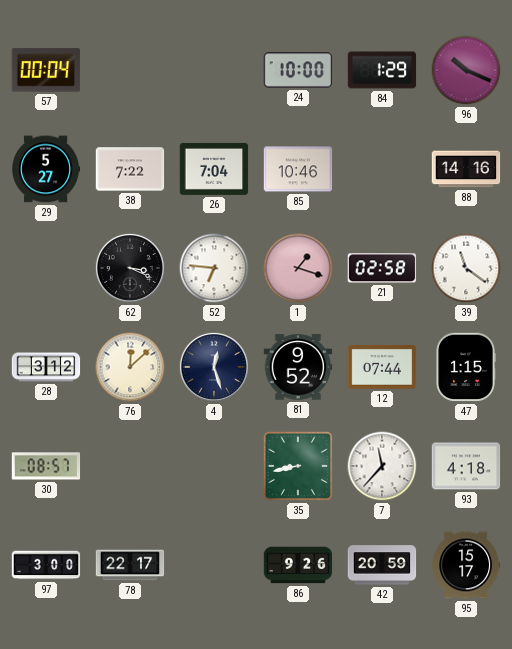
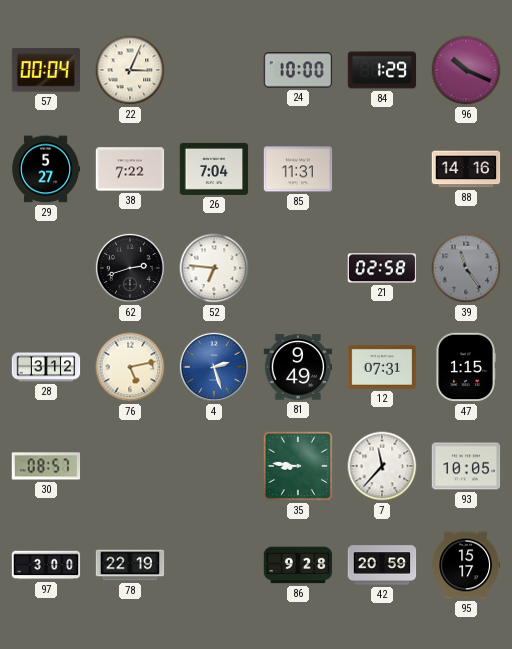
22: none -> 3:04
85: 10:46 -> 11:31
62: 3:19 -> 2:42
1: 1:18 -> none
39: 11:21 -> 11:24
39 dial: white -> grey
76: 12:08 -> 5:13
4: 12:27 -> 2:27
4 dial: navy -> blue
81: 9:52 -> 9:49
12: 07:44 -> 07:31
35: 8:43 -> 8:46
93: 4:18 -> 10:05
78: 22:17 -> 22:19
86: 9:26 -> 9:28
